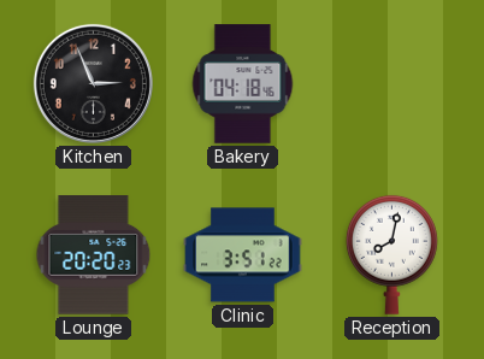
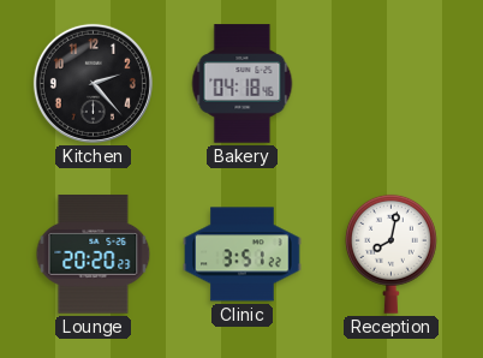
Kitchen: 2:56 -> 2:23
